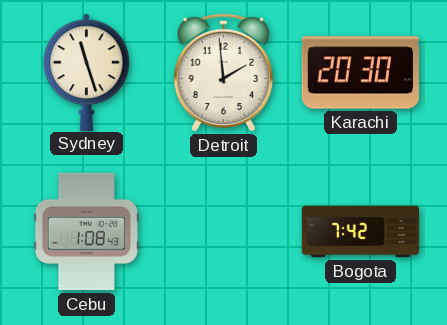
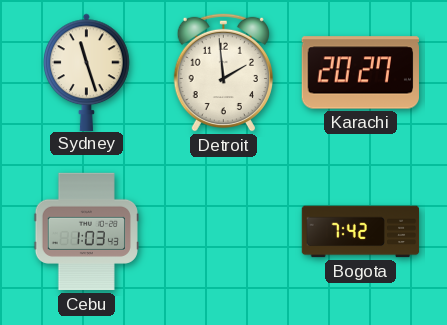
Karachi: 20:30 -> 20:27
Cebu: 1:08 -> 1:03
